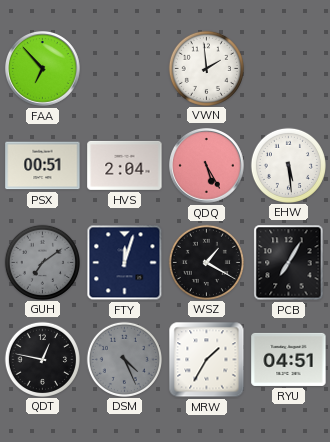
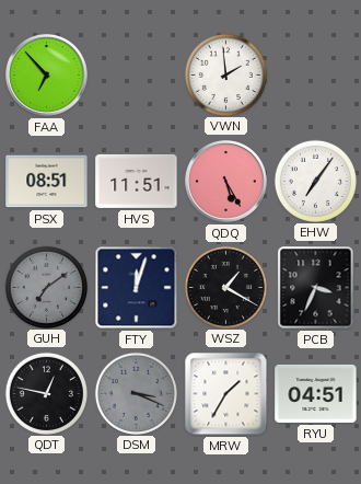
PSX: 00:51 -> 08:51
HVS: 2:04 -> 11:51
EHW: 5:29 -> 7:06
PCB: 7:05 -> 3:34
DSM: 4:26 -> 3:19
